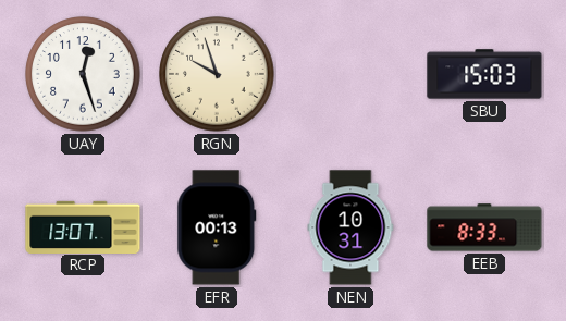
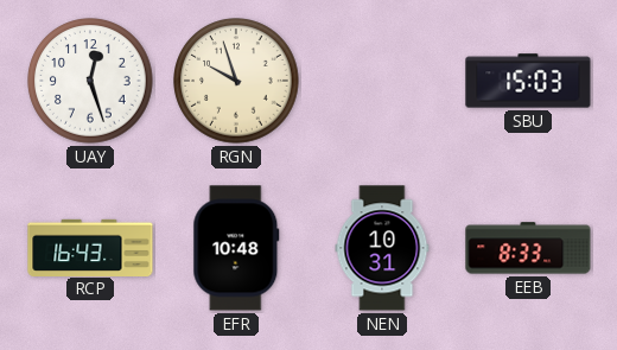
RCP: 13:07 -> 16:43
EFR: 00:13 -> 10:48
